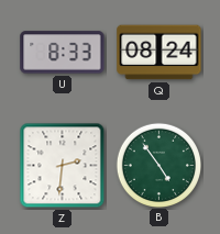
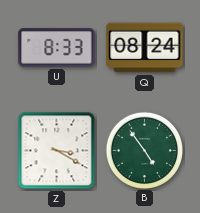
Z: 2:31 -> 3:20
